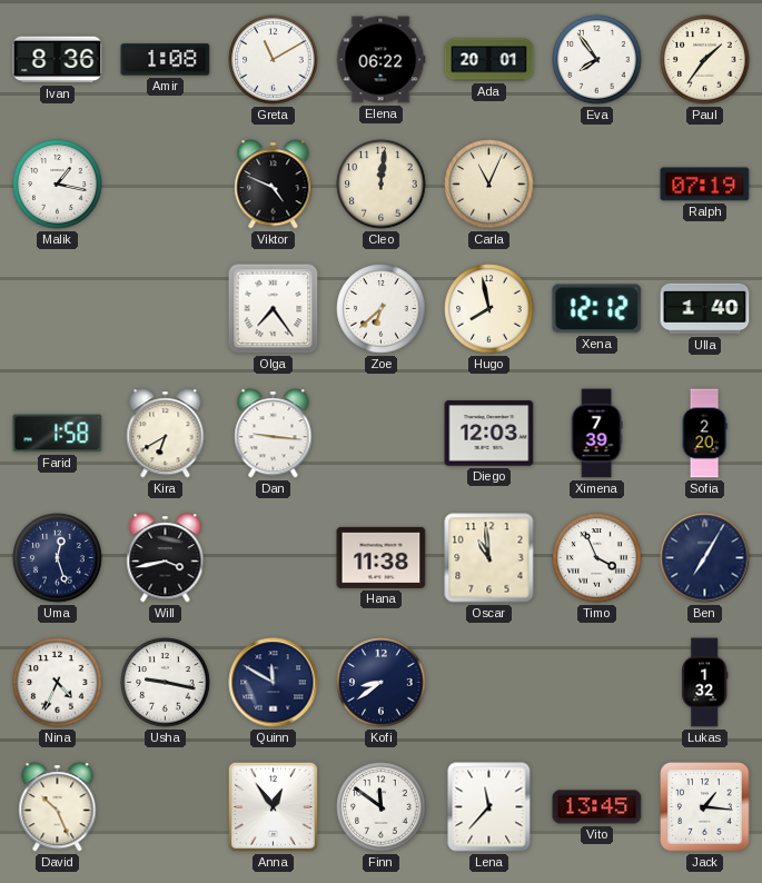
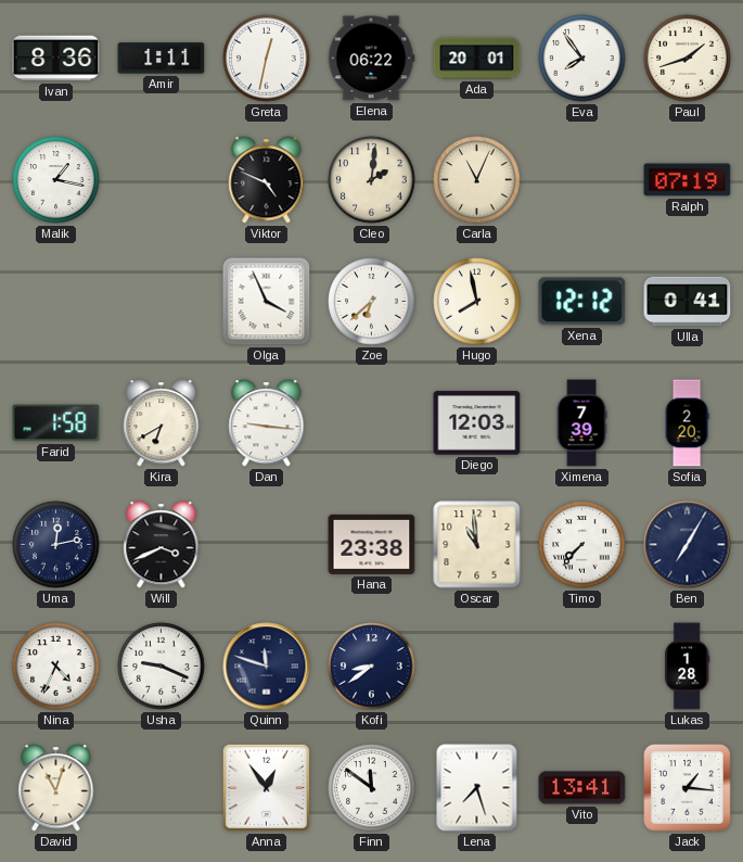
Amir: 1:08 -> 1:11
Greta: 11:10 -> 12:32
Paul: 1:36 -> 1:42
Cleo: 12:01 -> 2:01
Olga: 7:24 -> 3:56
Ulla: 1:40 -> 0:41
Uma: 12:27 -> 12:13
Will: 3:43 -> 3:41
Hana: 11:38 -> 23:38
Timo: 3:56 -> 7:37
Usha: 9:17 -> 9:19
Quinn: 11:50 -> 11:48
Lukas: 1:32 -> 1:28
David: 10:26 -> 11:03
Lena: 11:37 -> 7:27
Vito: 13:45 -> 13:41
